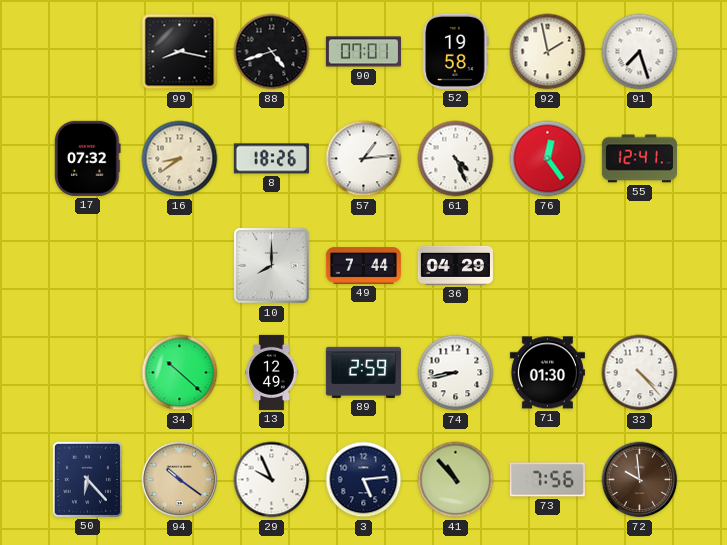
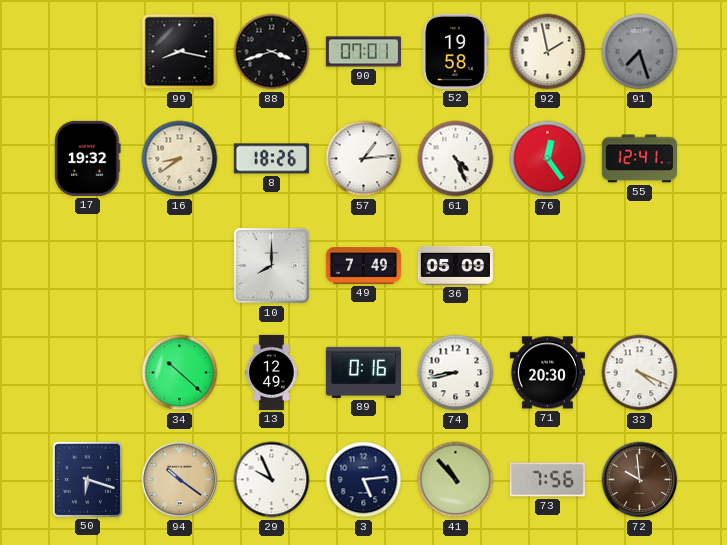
88: 4:42 -> 3:42
91 dial: white -> grey
17: 07:32 -> 19:32
49: 7:44 -> 7:49
36: 04:29 -> 05:09
89: 2:59 -> 0:16
71: 01:30 -> 20:30
33: 4:23 -> 4:19
50: 6:23 -> 6:18
